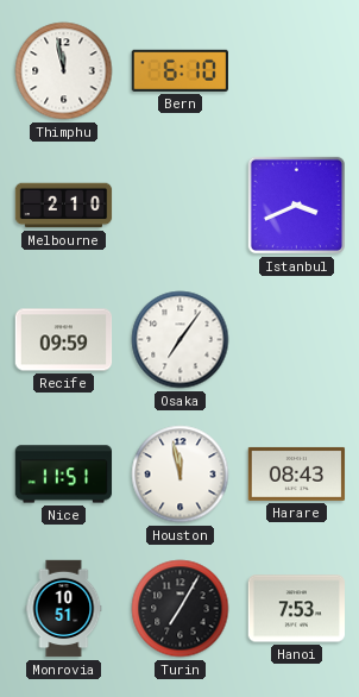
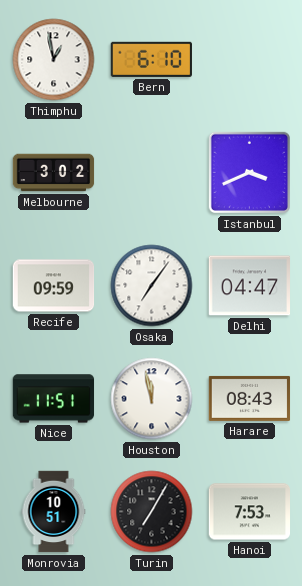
Thimphu: 11:58 -> 12:58
Melbourne: 2:10 -> 3:02
Delhi: none -> 04:47
